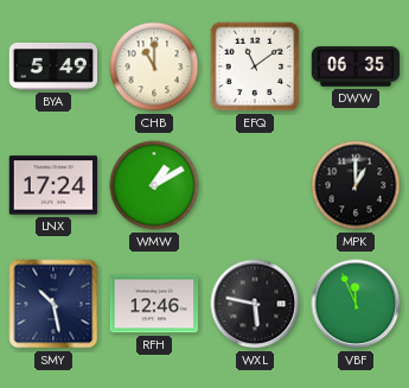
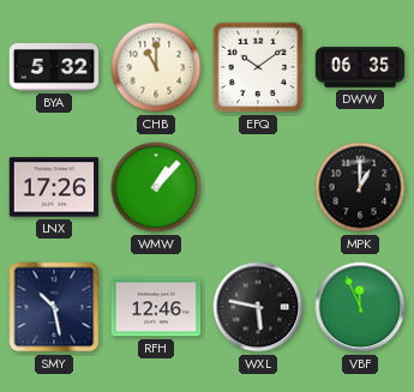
BYA: 5:49 -> 5:32
EFQ: 11:09 -> 10:09
LNX: 17:24 -> 17:26
WMW: 1:10 -> 1:07
